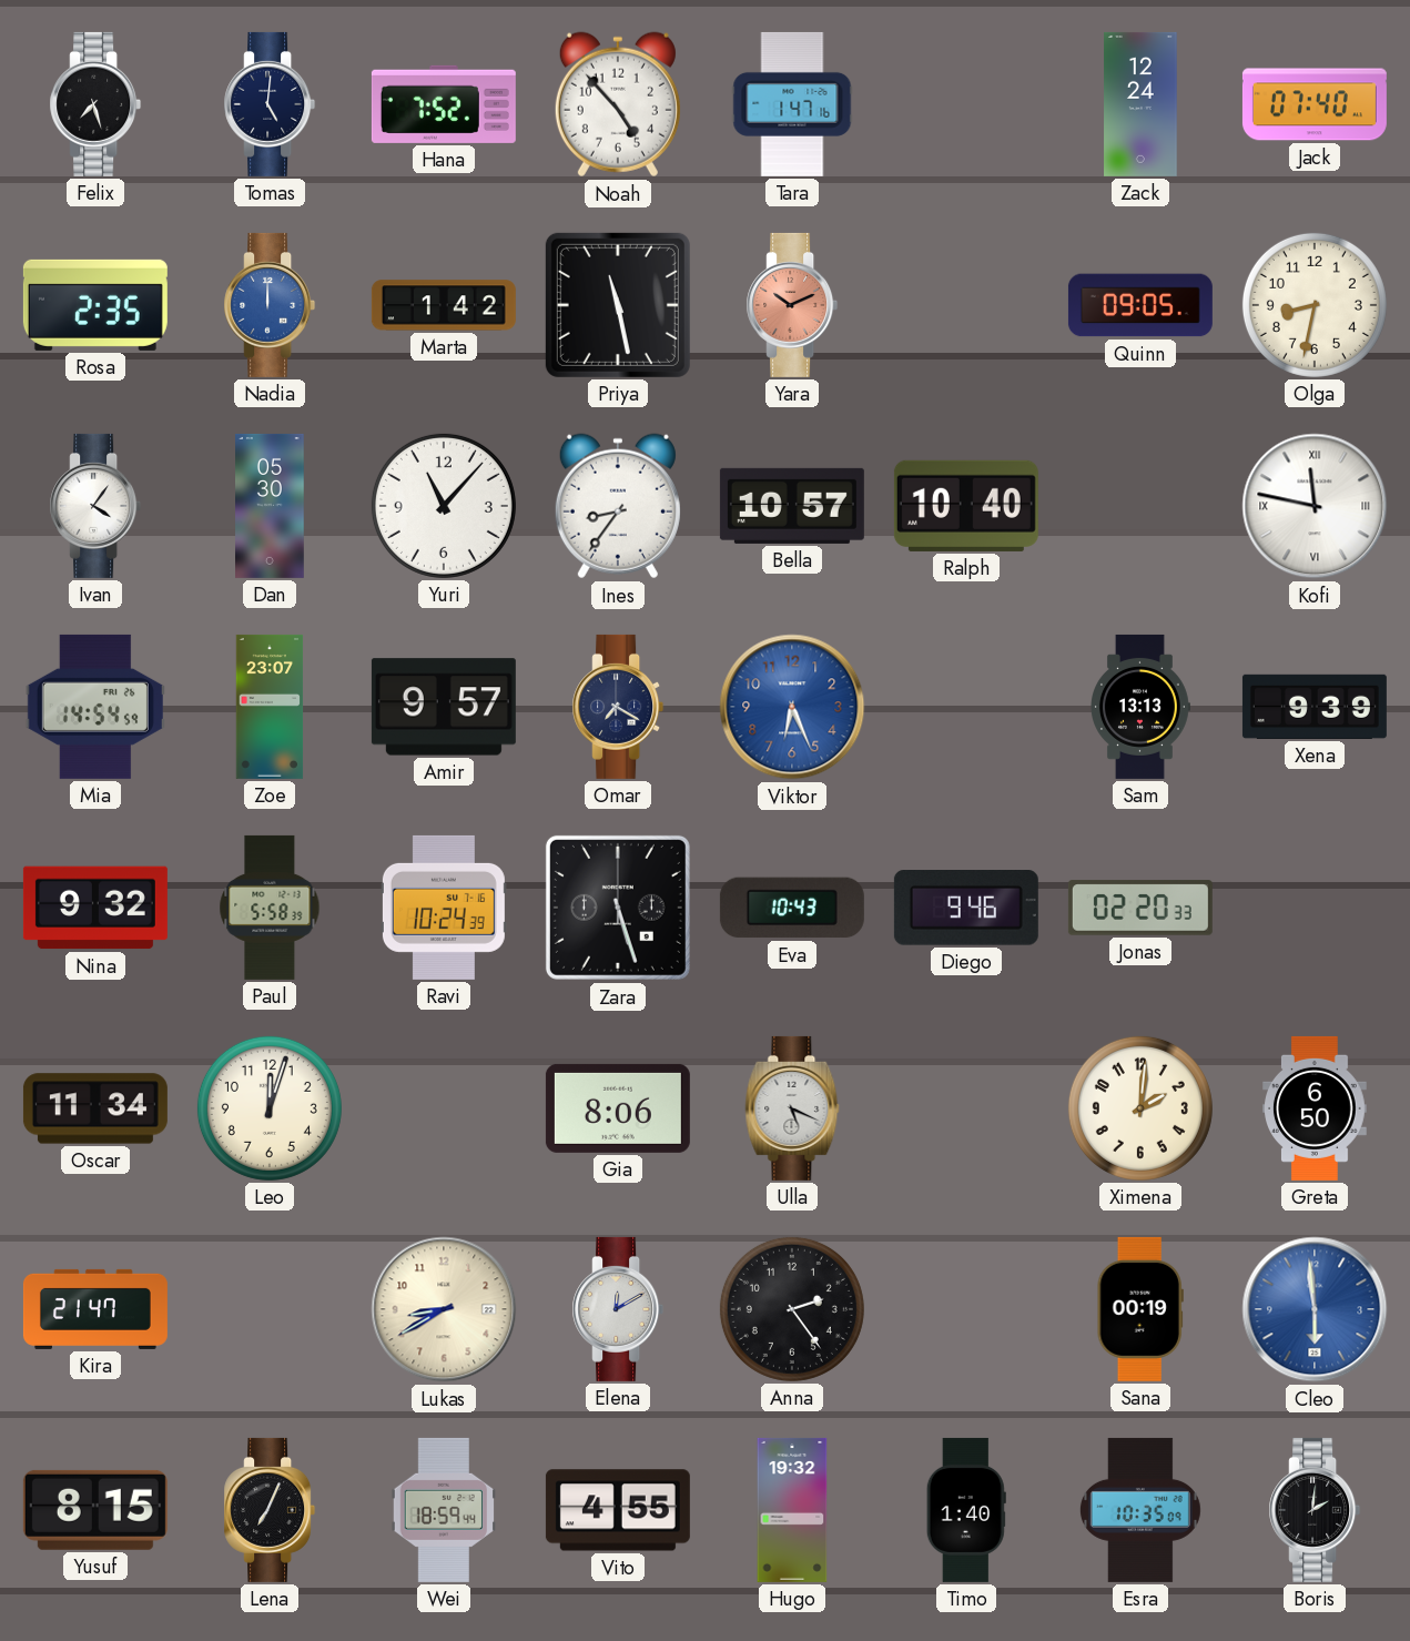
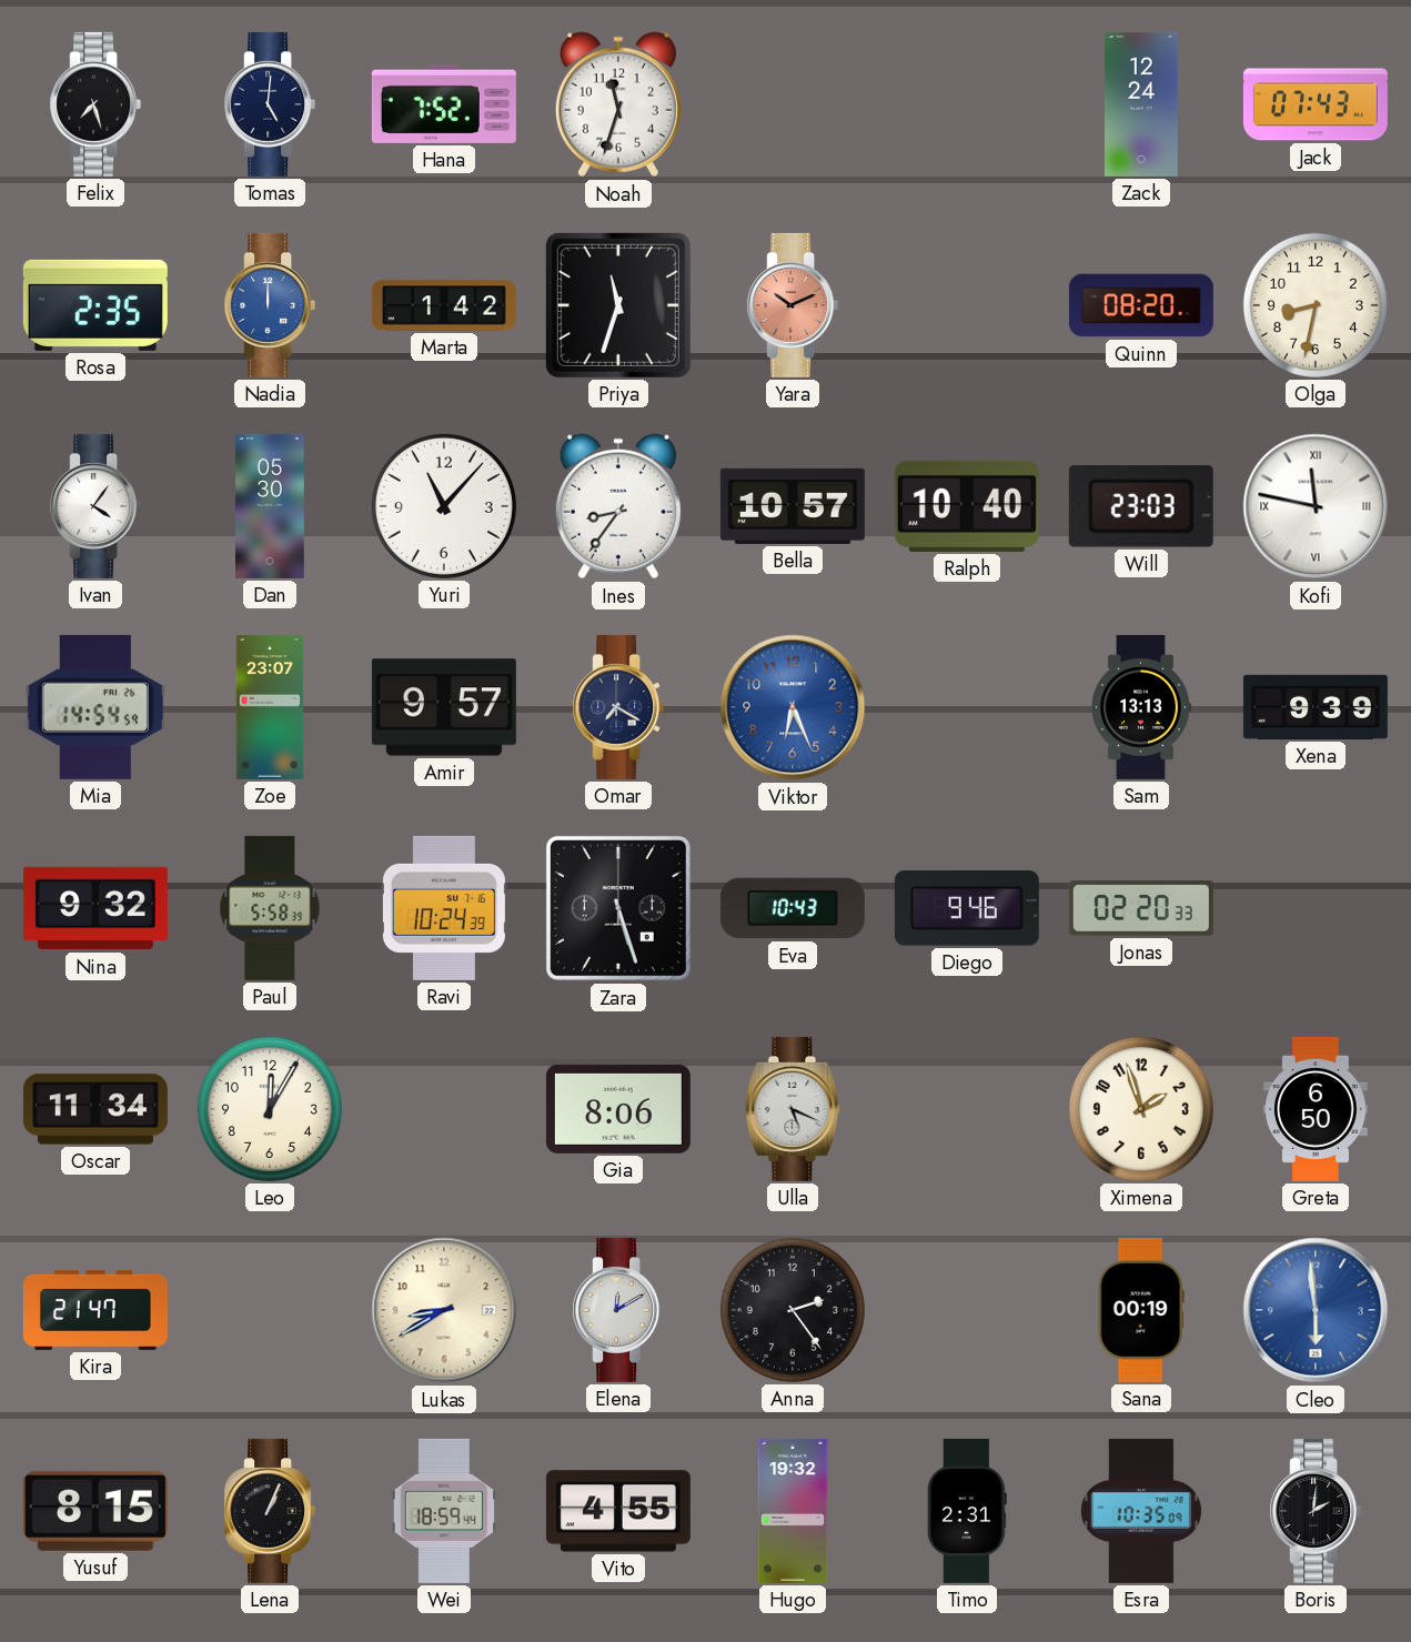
Noah: 4:53 -> 11:33
Tara: 1:47 -> none
Jack: 07:40 -> 07:43
Priya: 11:28 -> 11:33
Quinn: 09:05 -> 08:20
Will: none -> 23:03
Leo: 12:03 -> 12:05
Ximena: 2:01 -> 1:57
Lena: 7:04 -> 1:04
Timo: 1:40 -> 2:31
